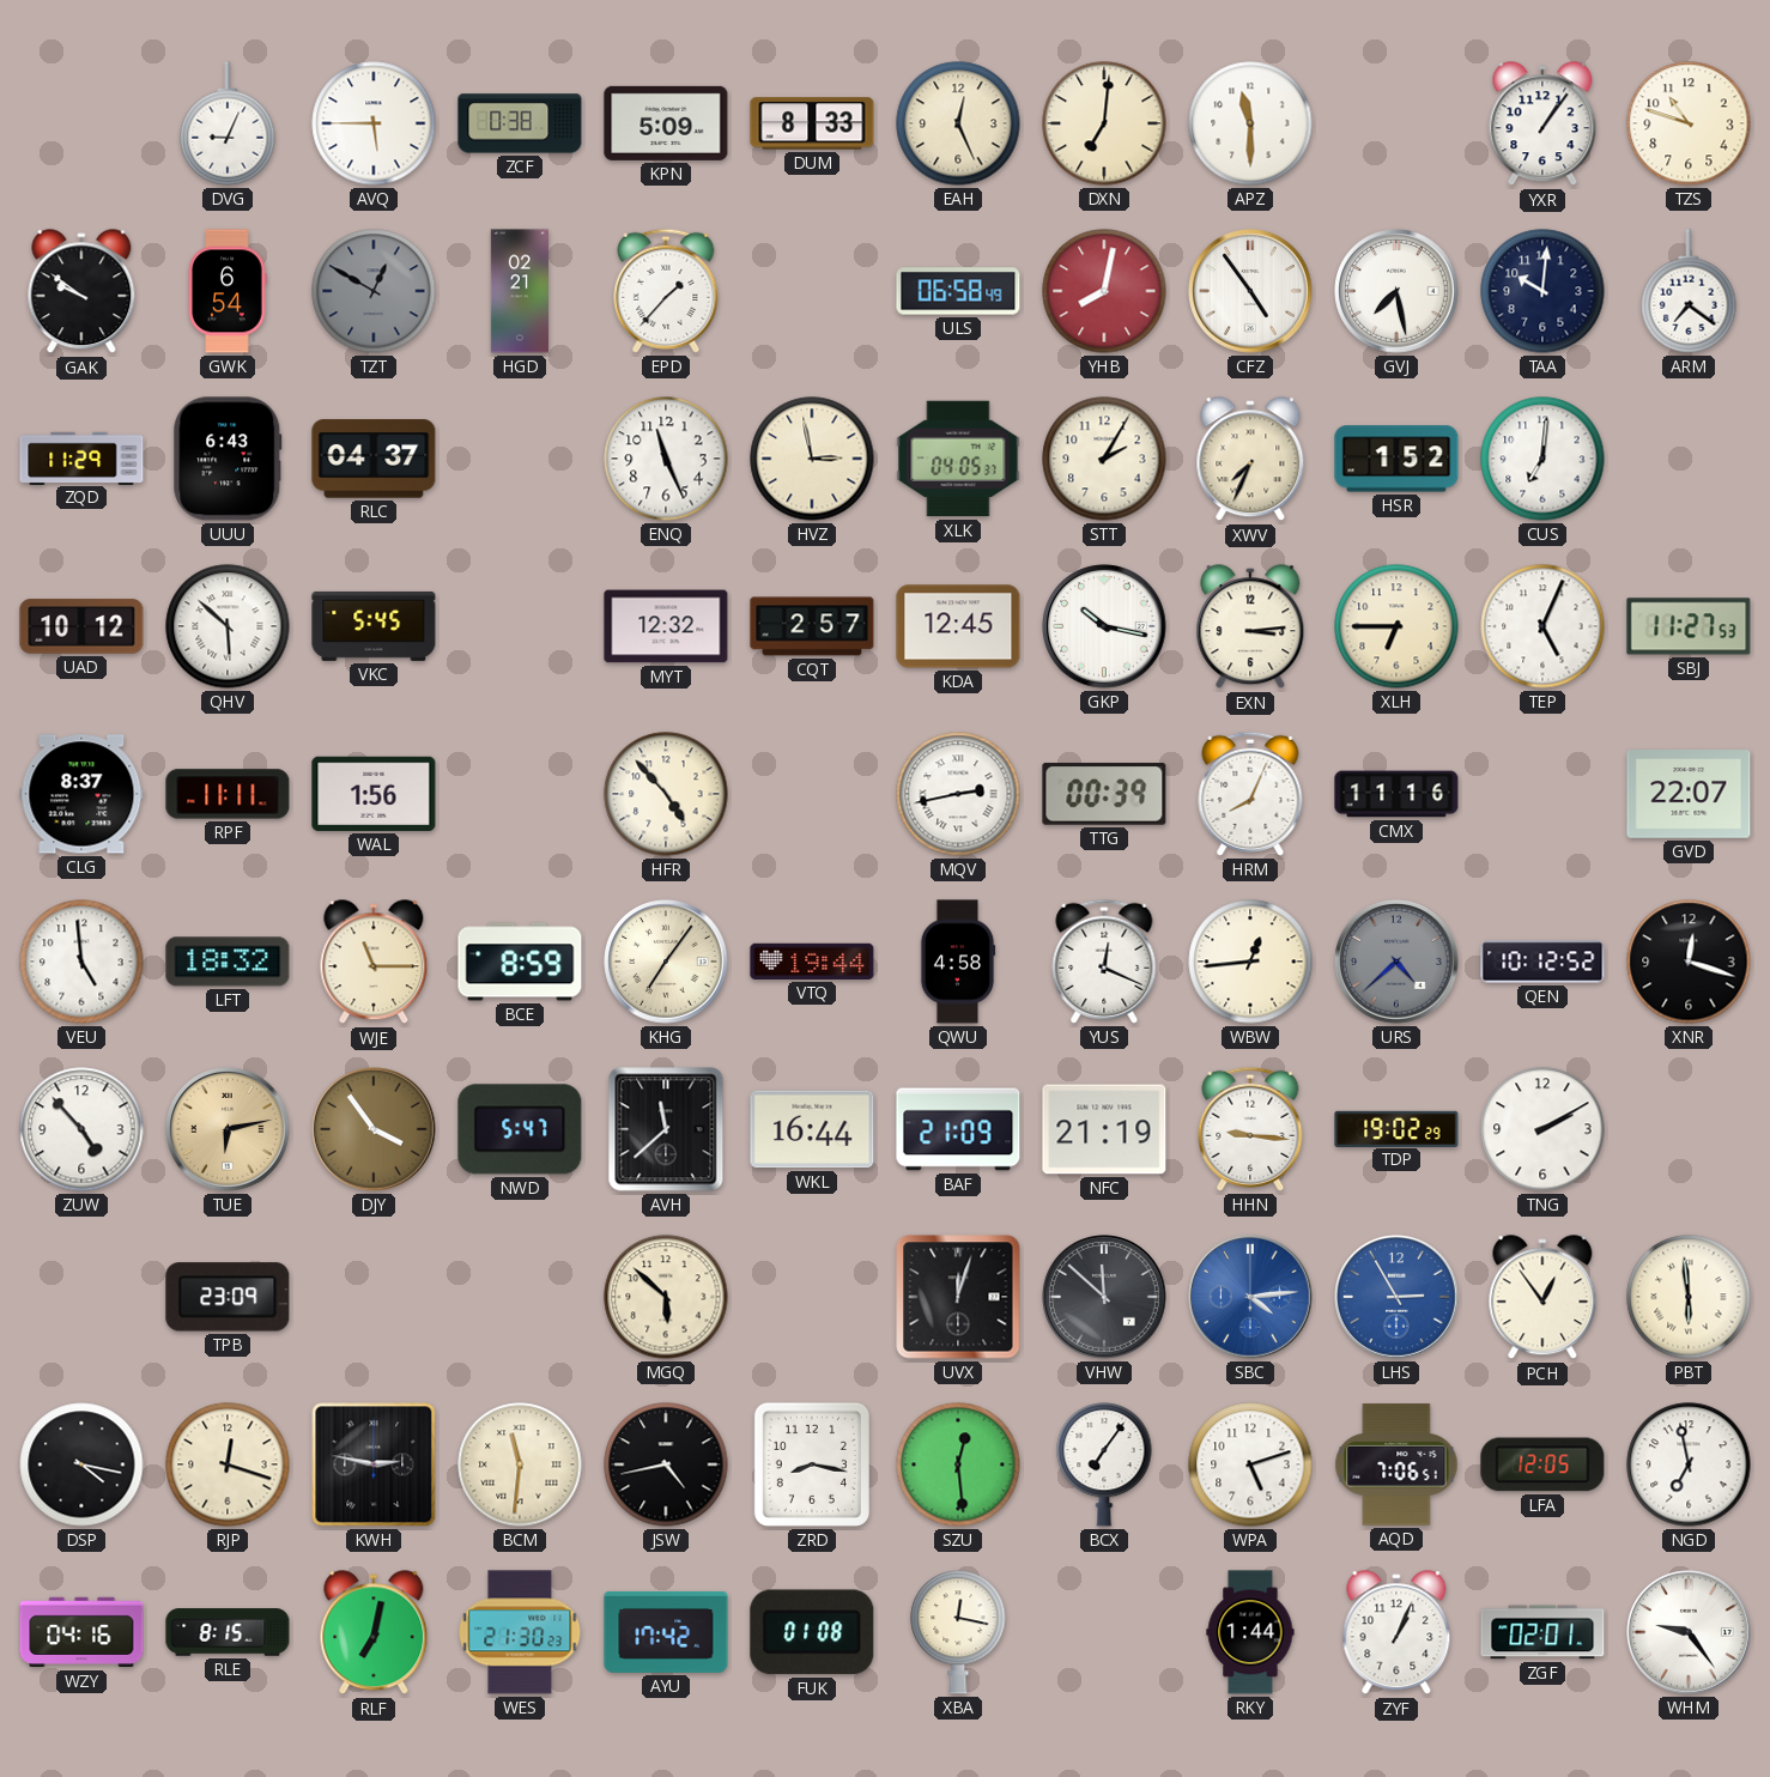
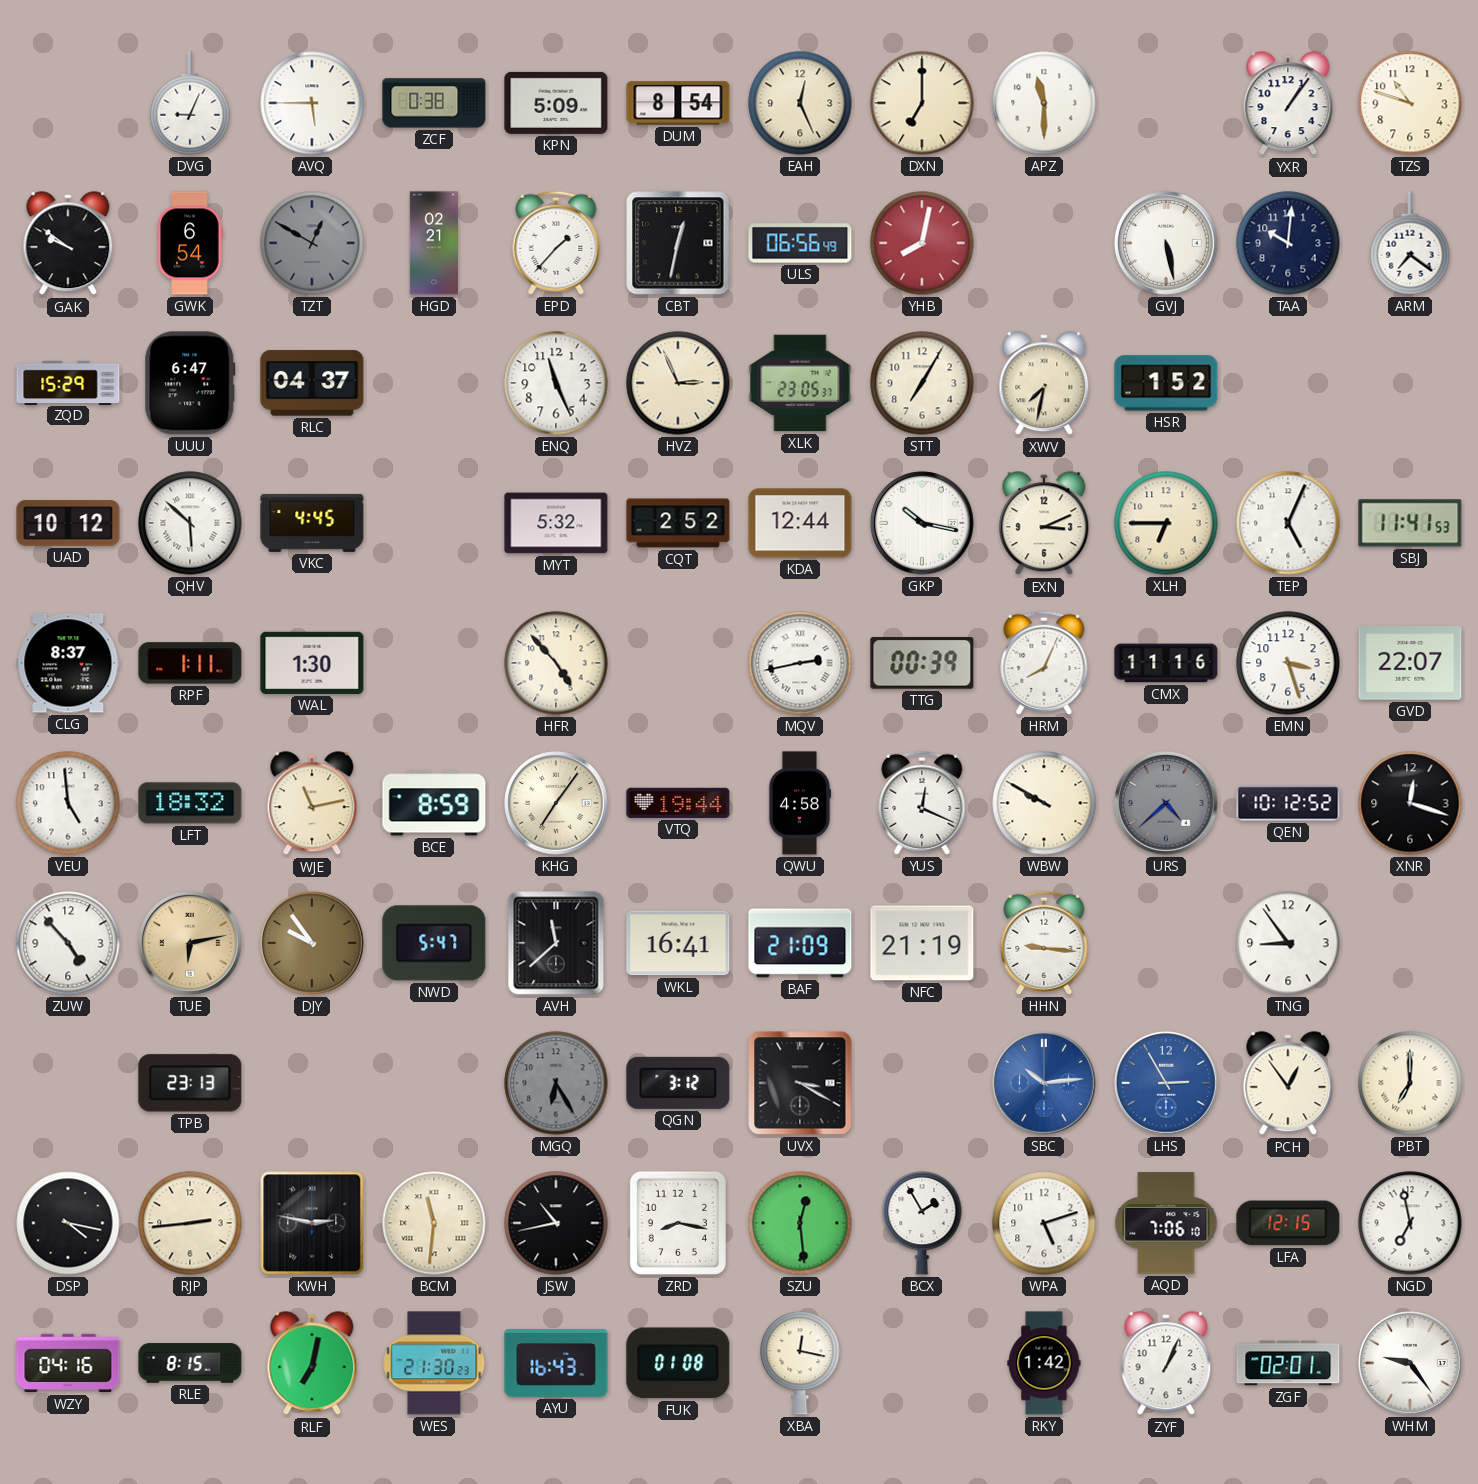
DUM: 8:33 -> 8:54
DXN: 7:01 -> 7:00
CBT: none -> 12:32
ULS: 06:58 -> 06:56
CFZ: 4:54 -> none
GVJ: 7:28 -> 5:28
ZQD: 11:29 -> 15:29
UUU: 6:43 -> 6:47
HVZ: 2:58 -> 2:56
XLK: 04:05 -> 23:05
STT: 2:05 -> 7:05
XWV: 7:34 -> 7:32
CUS: 7:01 -> none
VKC: 5:45 -> 4:45
MYT: 12:32 -> 5:32
CQT: 2:57 -> 2:52
KDA: 12:45 -> 12:44
EXN: 3:14 -> 3:11
SBJ: 11:27 -> 11:41
RPF: 11:11 -> 1:11
WAL: 1:56 -> 1:30
EMN: none -> 3:27
WJE: 11:15 -> 11:13
WBW: 12:44 -> 9:50
DJY: 3:54 -> 9:54
WKL: 16:44 -> 16:41
TDP: 19:02 -> none
TNG: 2:10 -> 8:54
TPB: 23:09 -> 23:13
MGQ: 5:52 -> 6:25
MGQ dial: cream -> grey
QGN: none -> 3:12
UVX: 12:03 -> 3:20
VHW: 11:52 -> none
SBC: 4:14 -> 10:14
PBT: 5:59 -> 7:00
RJP: 12:18 -> 2:44
JSW: 4:43 -> 10:43
BCX: 7:06 -> 1:55
AQD: 7:06:51 -> 7:06:10
LFA: 12:05 -> 12:15
AYU: 17:42 -> 16:43
RKY: 1:44 -> 1:42
